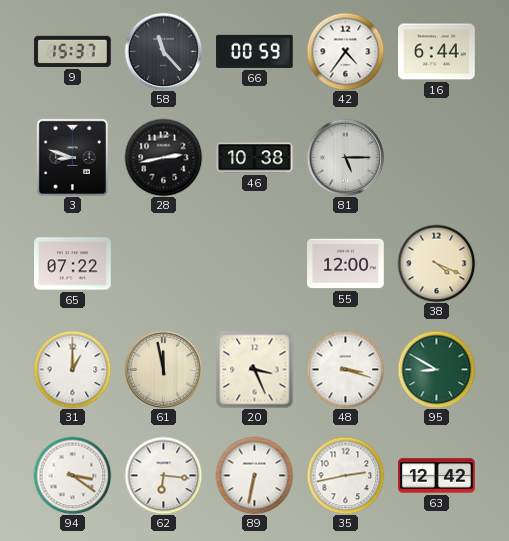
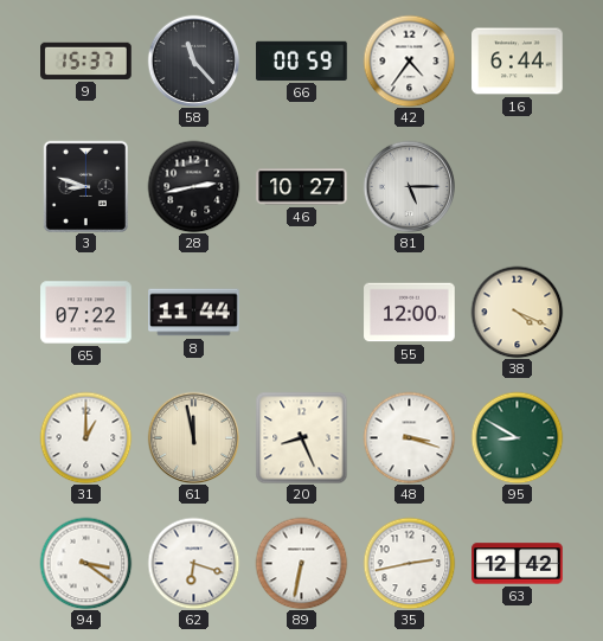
46: 10:38 -> 10:27
8: none -> 11:44
20: 3:26 -> 8:26
62: 6:16 -> 6:18
